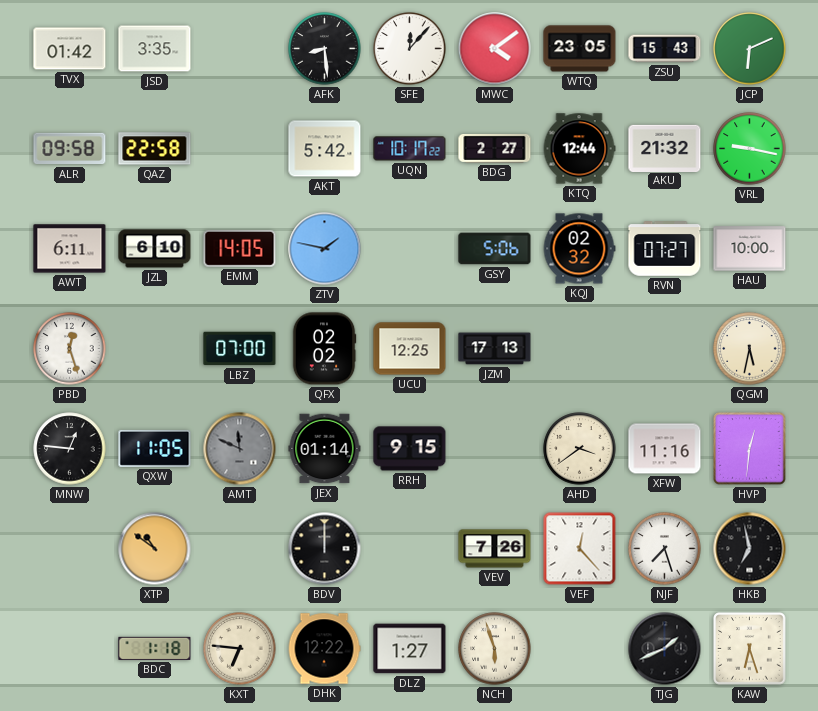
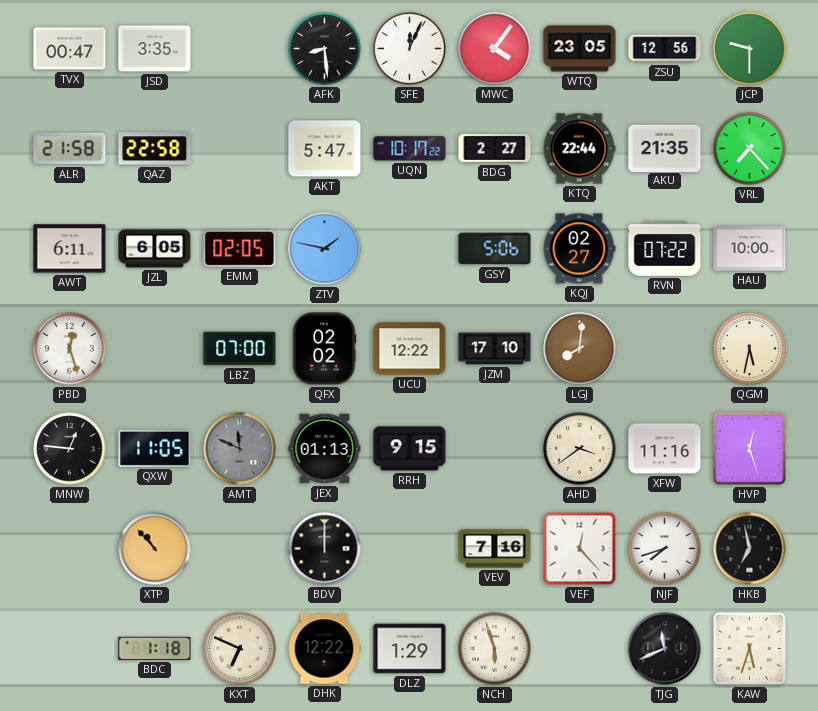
TVX: 01:42 -> 00:47
SFE: 12:07 -> 12:04
MWC: 4:09 -> 4:06
ZSU: 15:43 -> 12:56
JCP: 6:11 -> 9:30
ALR: 09:58 -> 21:58
AKT: 5:42 -> 5:47
KTQ: 12:44 -> 22:44
AKU: 21:32 -> 21:35
VRL: 9:17 -> 7:23
JZL: 6:10 -> 6:05
EMM: 14:05 -> 02:05
KQJ: 02:32 -> 02:27
RVN: 07:27 -> 07:22
UCU: 12:25 -> 12:22
JZM: 17:13 -> 17:10
LGJ: none -> 8:01
JEX: 01:14 -> 01:13
HVP: 12:31 -> 12:27
XTP: 10:51 -> 10:53
VEV: 7:26 -> 7:16
NJF: 7:27 -> 7:42
KXT: 6:46 -> 6:49
DLZ: 1:27 -> 1:29
TJG: 1:41 -> 11:41
KAW: 6:27 -> 5:33
